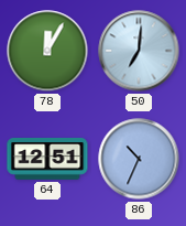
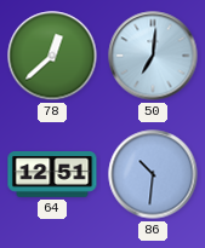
78: 12:05 -> 12:38
86: 10:34 -> 10:31
